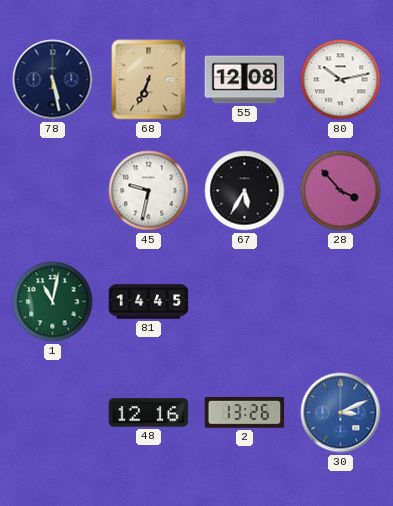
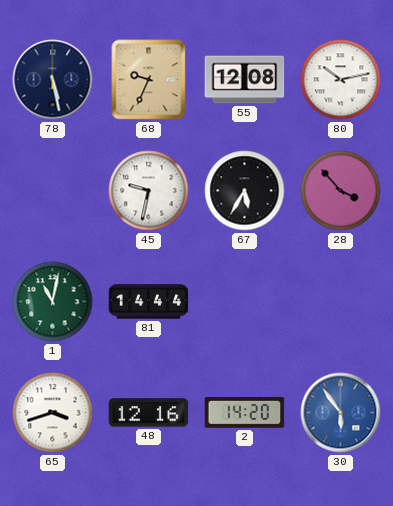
68: 6:34 -> 9:34
81: 14:45 -> 14:44
65: none -> 3:42
2: 13:26 -> 14:20
30: 3:11 -> 5:54
